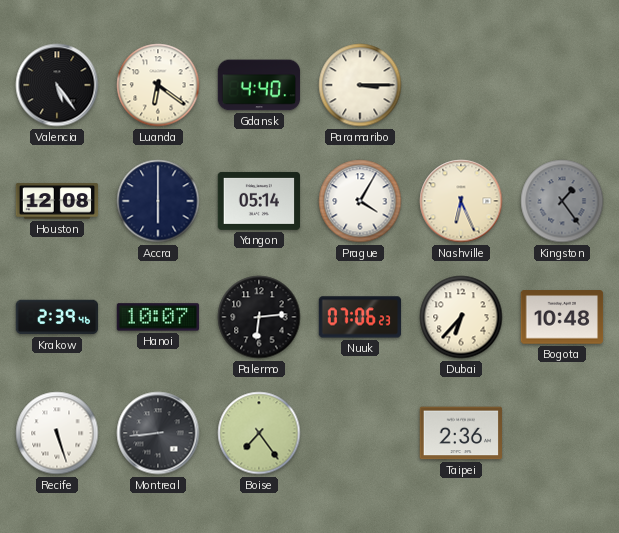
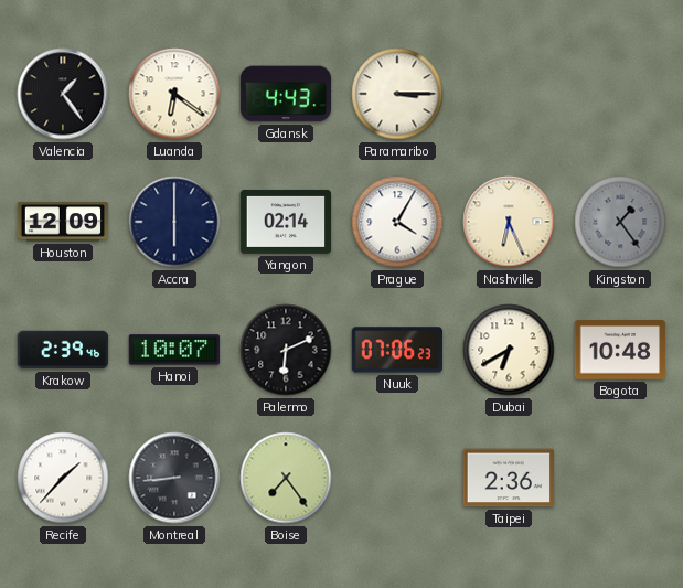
Valencia: 5:24 -> 1:24
Gdansk: 4:40 -> 4:43
Houston: 12:08 -> 12:09
Yangon: 05:14 -> 02:14
Palermo: 6:14 -> 6:11
Dubai: 6:37 -> 6:40
Recife: 5:27 -> 1:37
